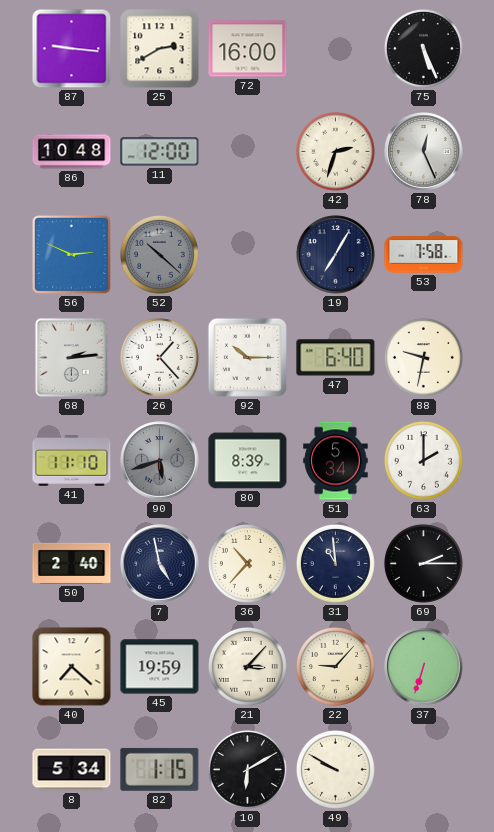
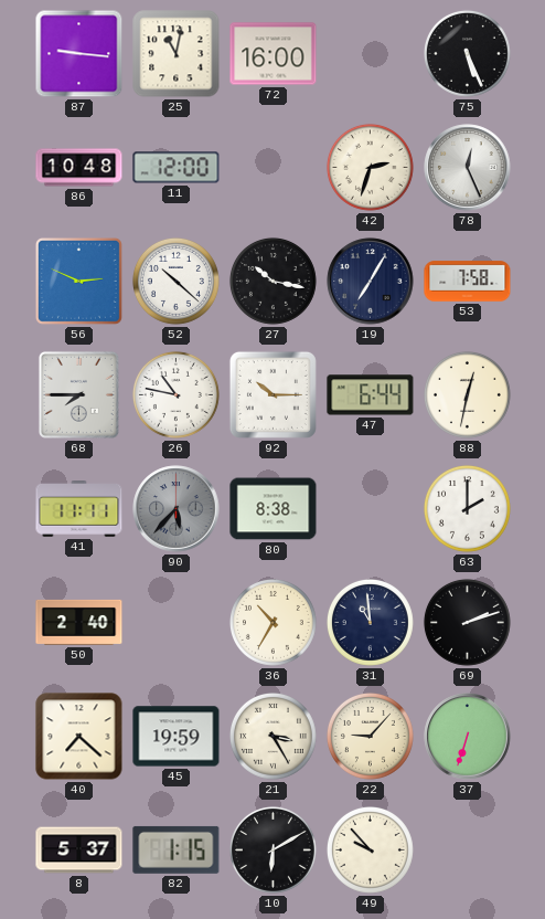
25: 2:40 -> 11:02
52 dial: grey -> white
27: none -> 10:17
68: 2:14 -> 7:45
26: 1:23 -> 10:47
47: 6:40 -> 6:44
88: 9:32 -> 12:32
41: 11:10 -> 11:11
90: 5:42 -> 5:37
80: 8:39 -> 8:38
51: 5:34 -> none
7: 4:58 -> none
36: 10:37 -> 10:35
69: 2:15 -> 2:12
21: 3:07 -> 3:25
8: 5:34 -> 5:37
49: 9:50 -> 9:53
